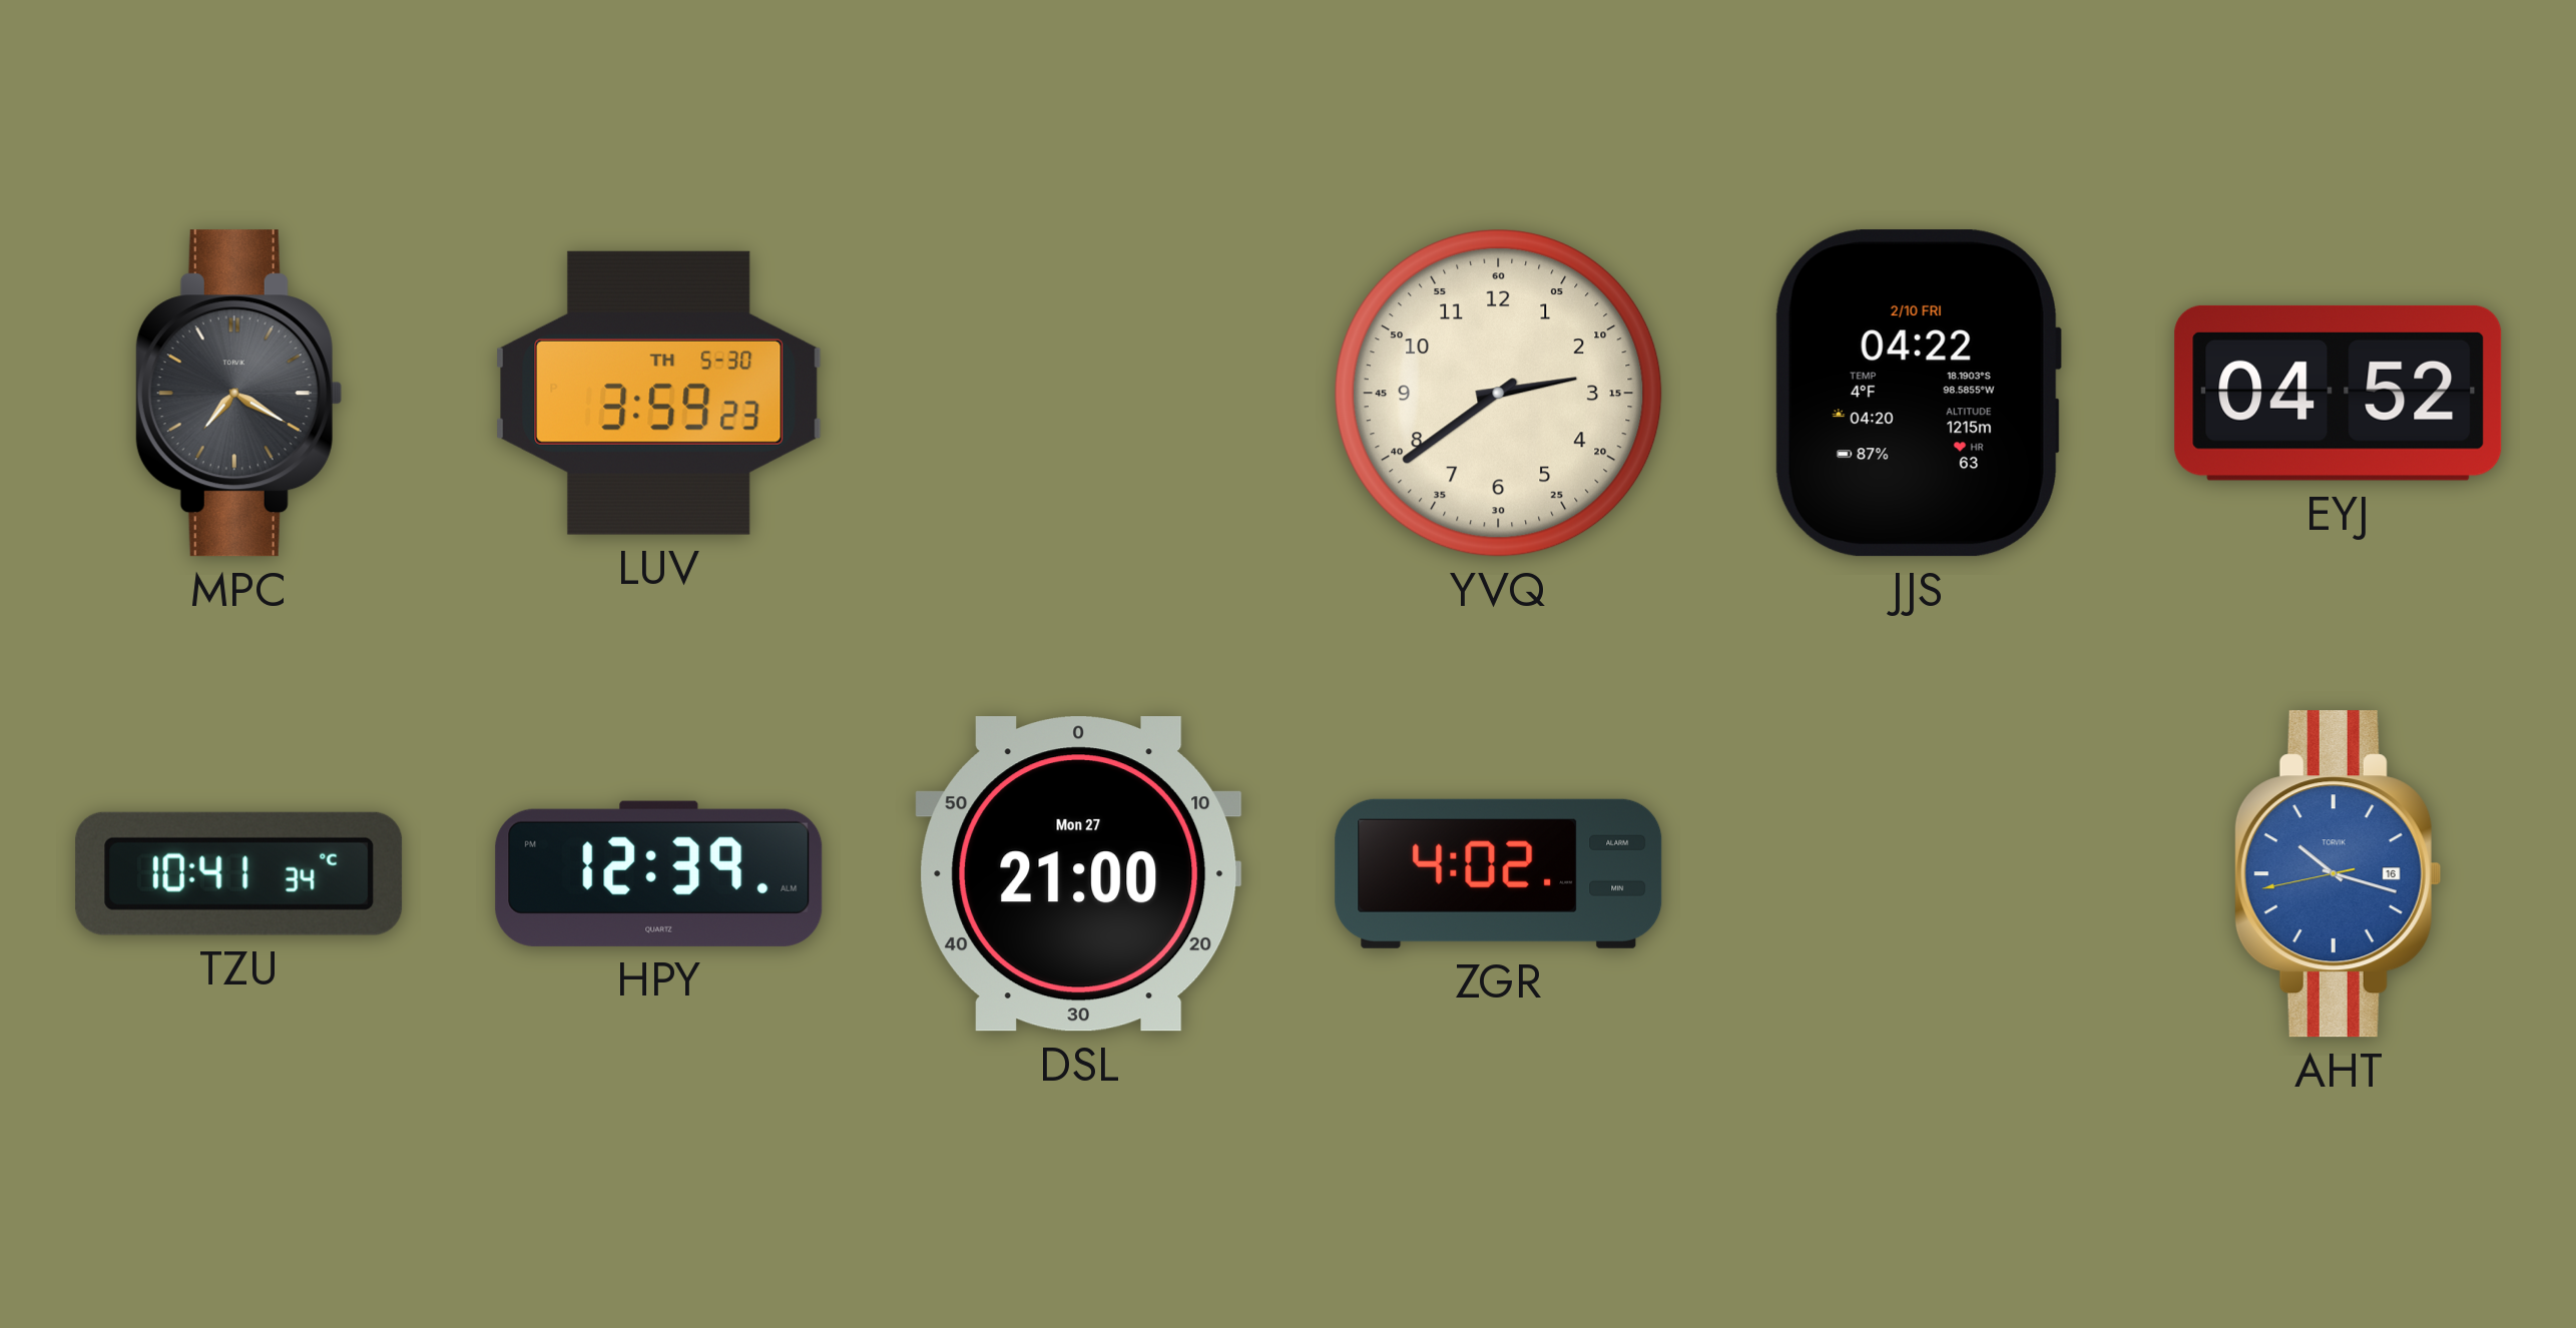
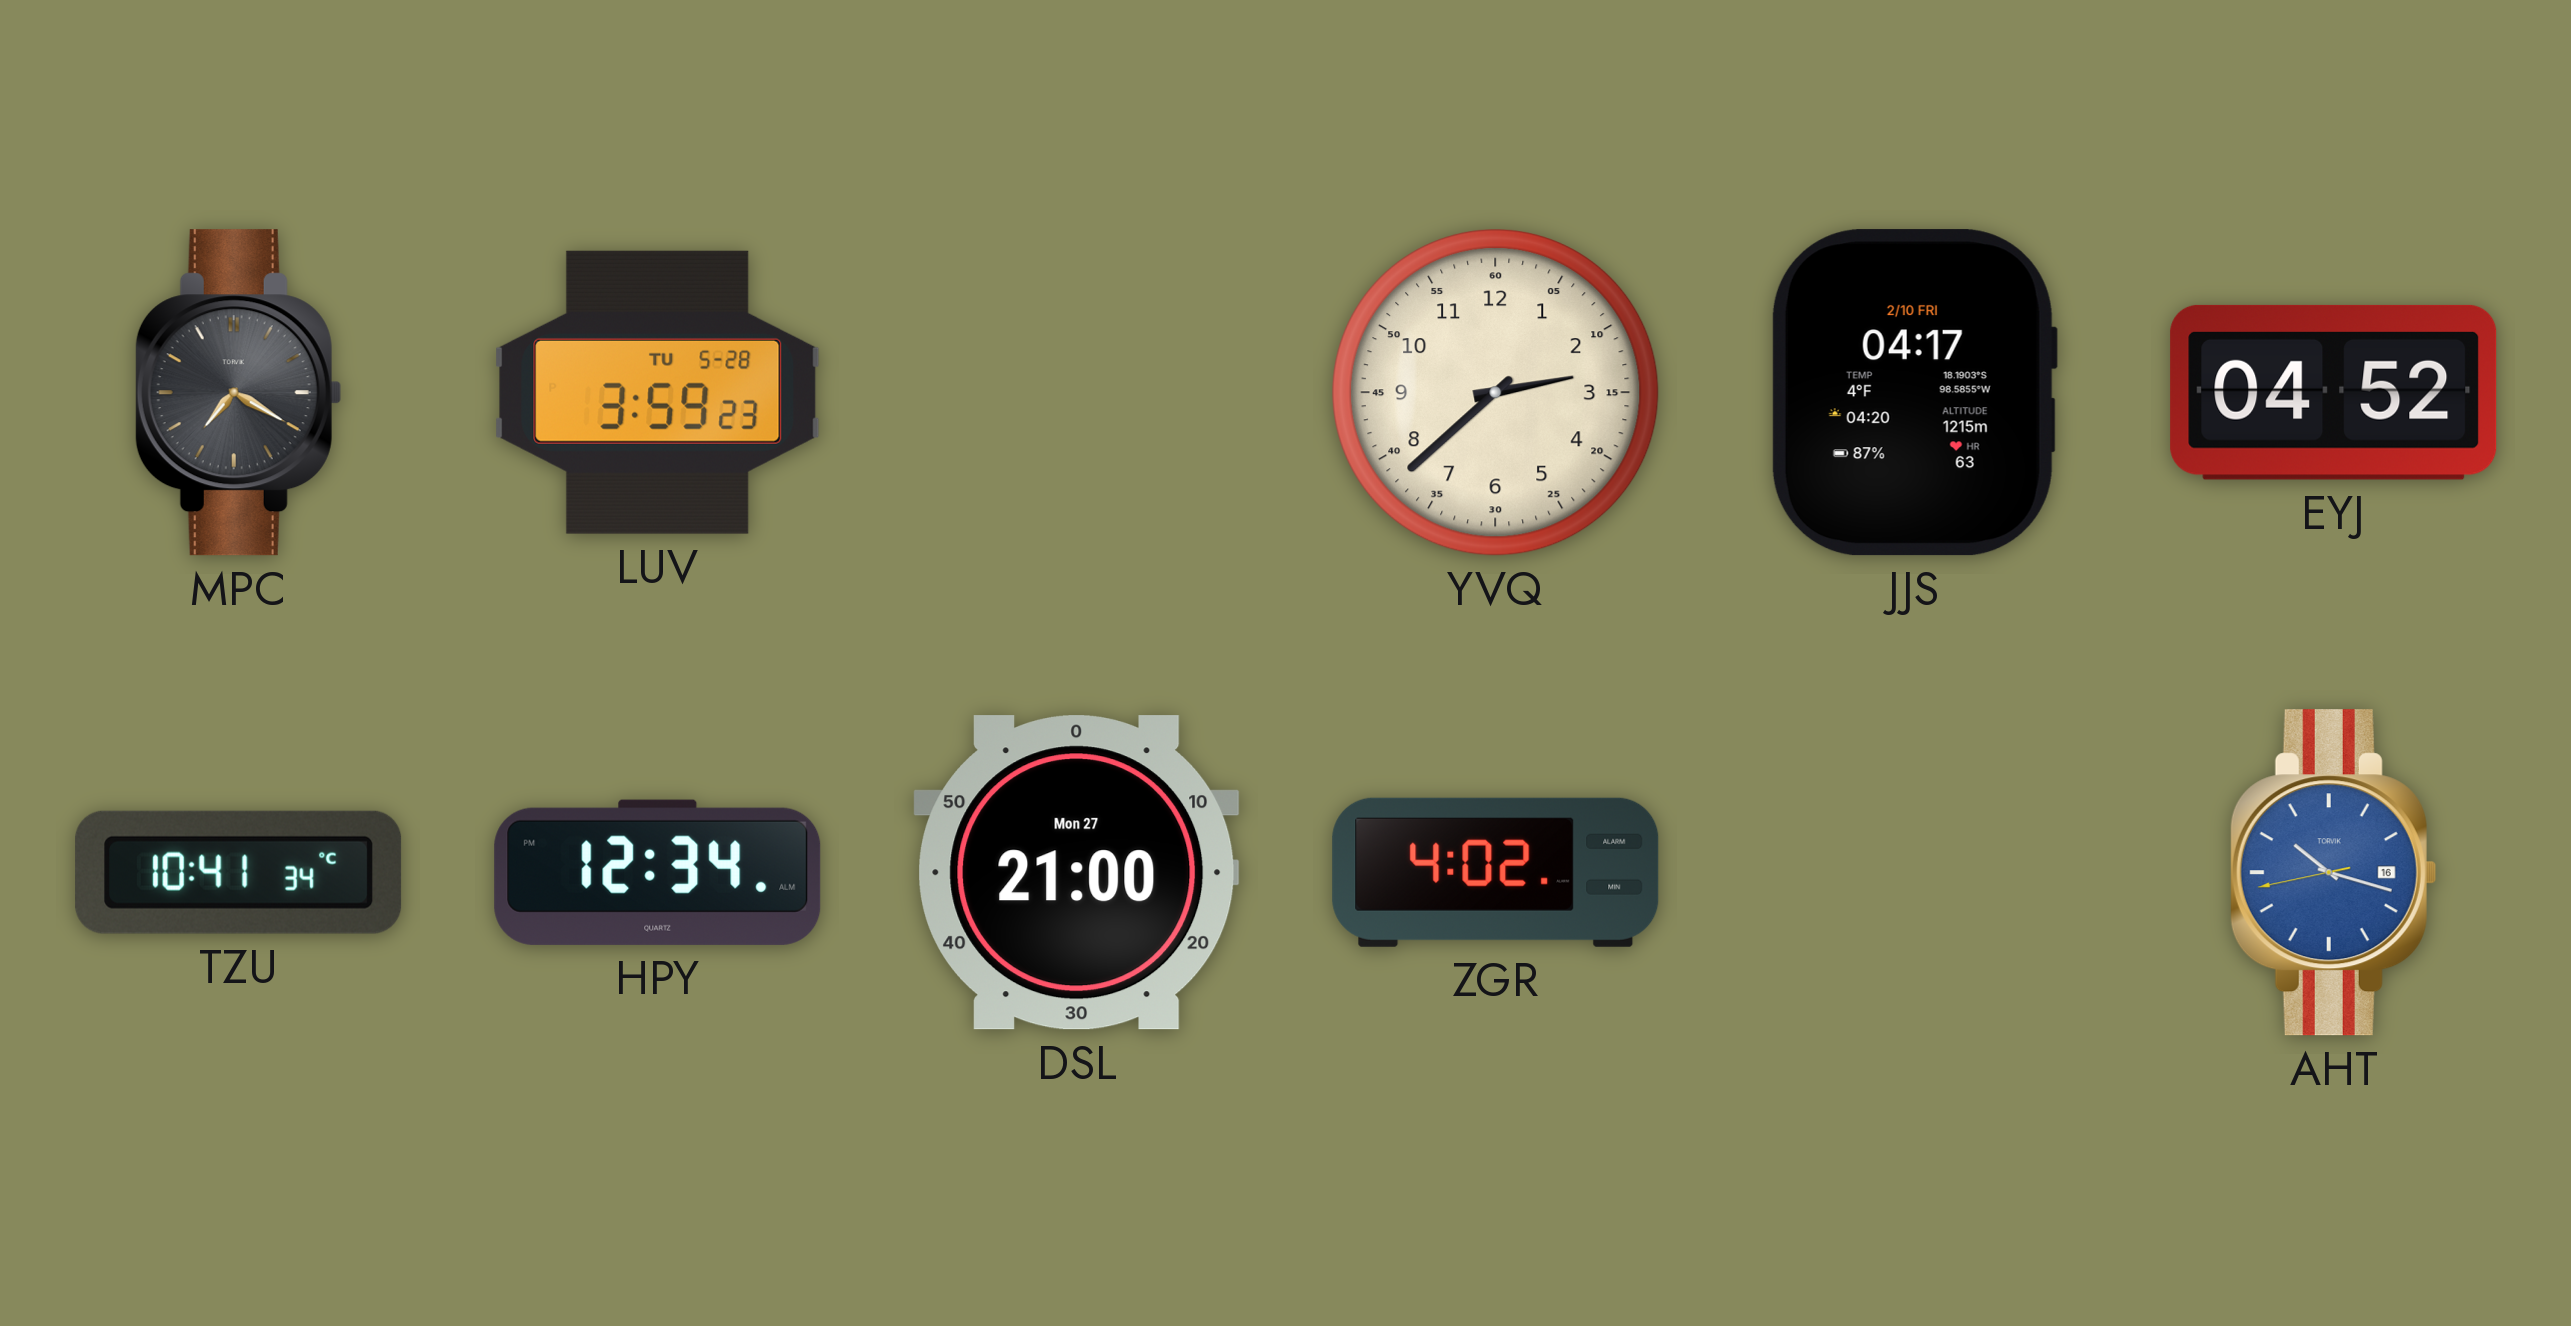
LUV date: TH 5-30 -> TU 5-28
YVQ: 2:39 -> 2:38
JJS: 04:22 -> 04:17
HPY: 12:39 -> 12:34
